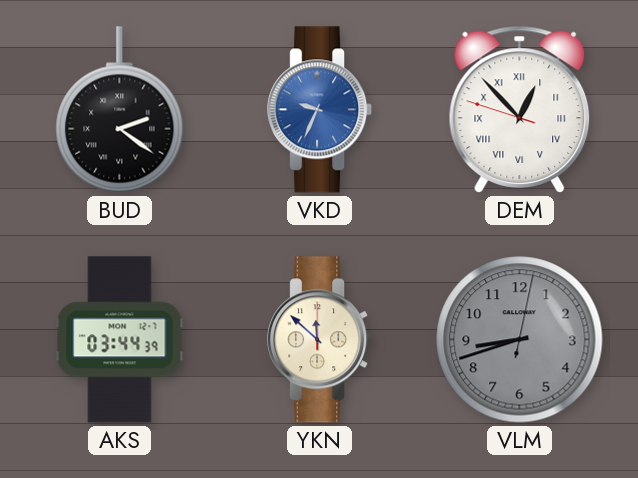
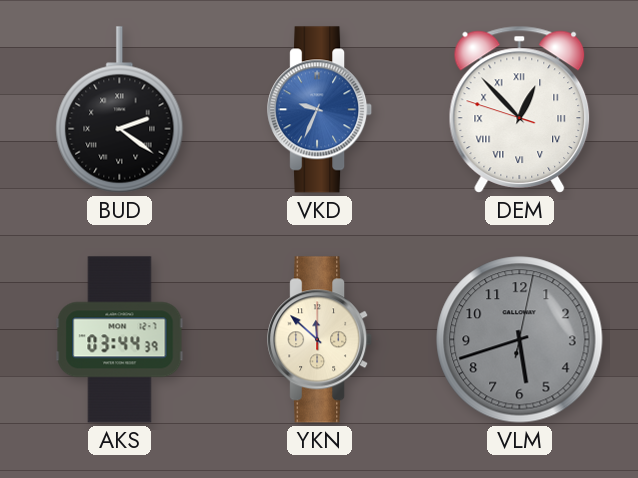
VLM: 8:42 -> 5:42
